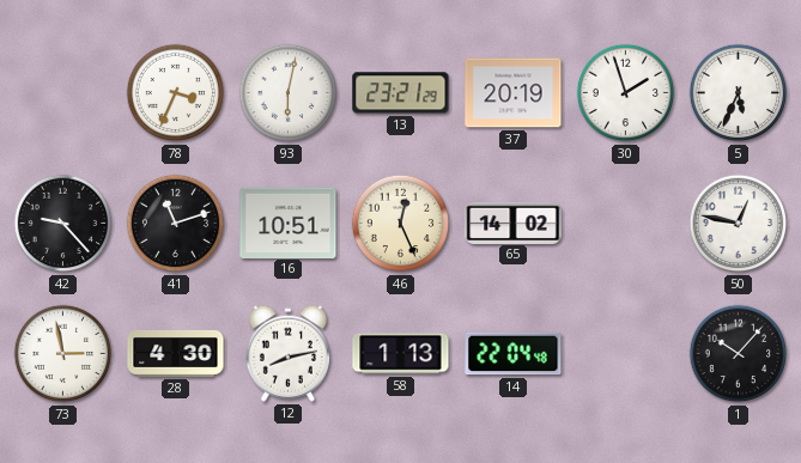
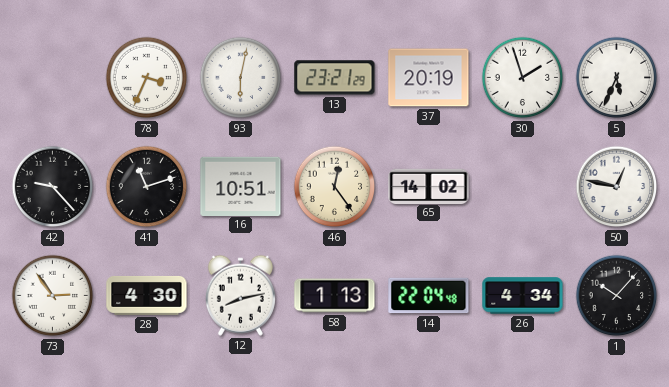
46: 12:26 -> 12:24
73: 2:58 -> 2:54
26: none -> 4:34
